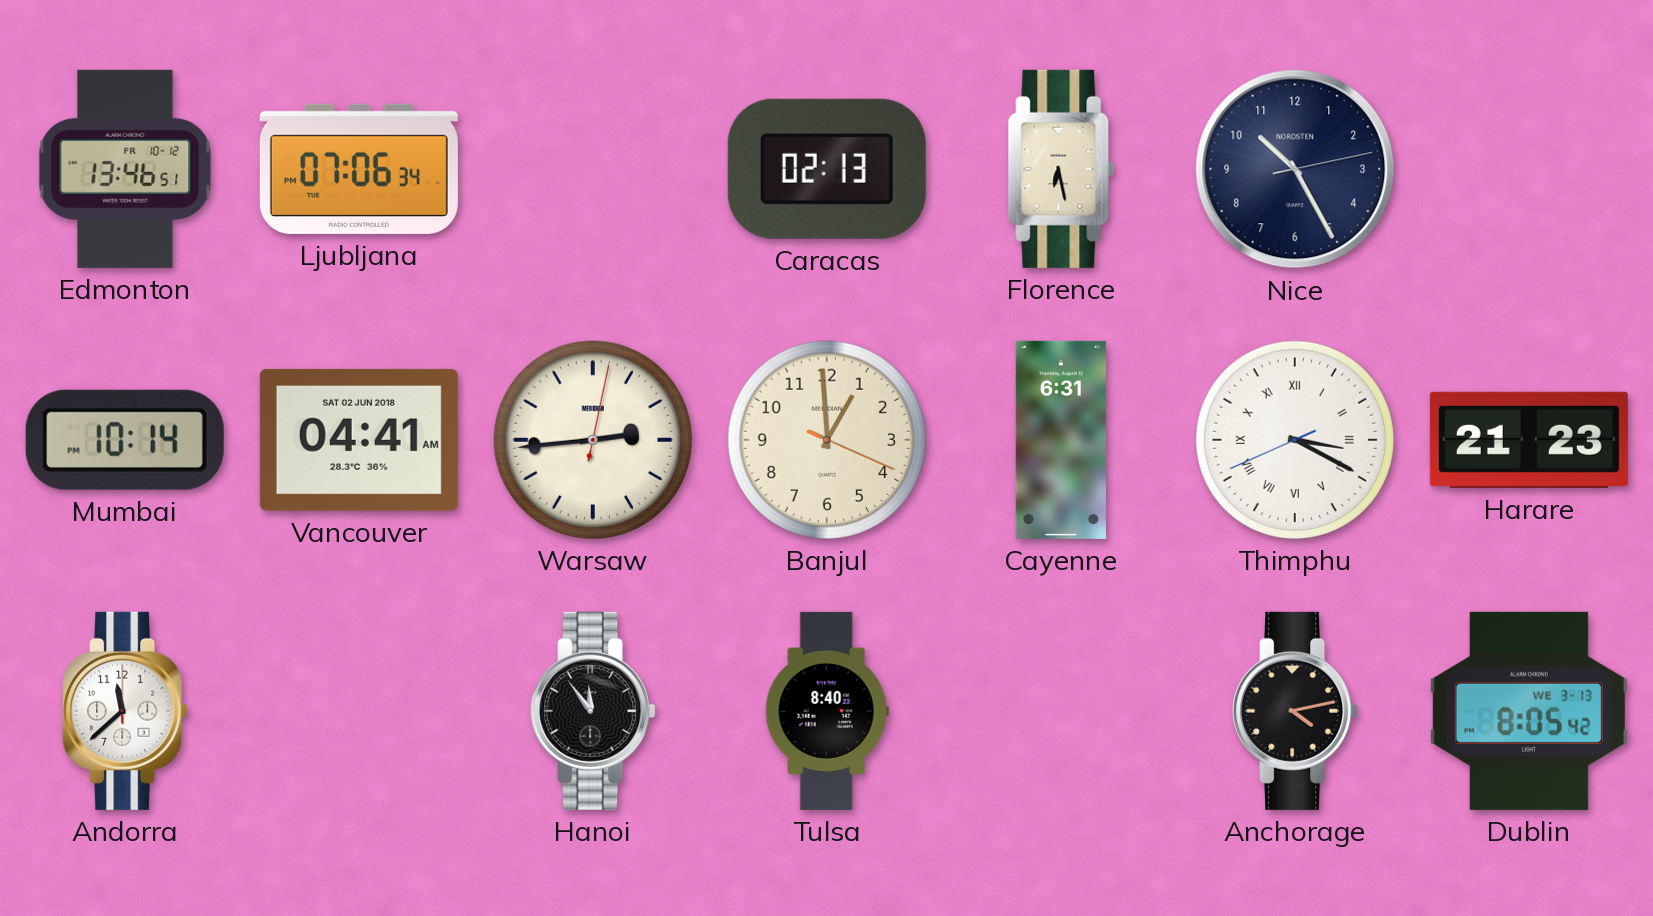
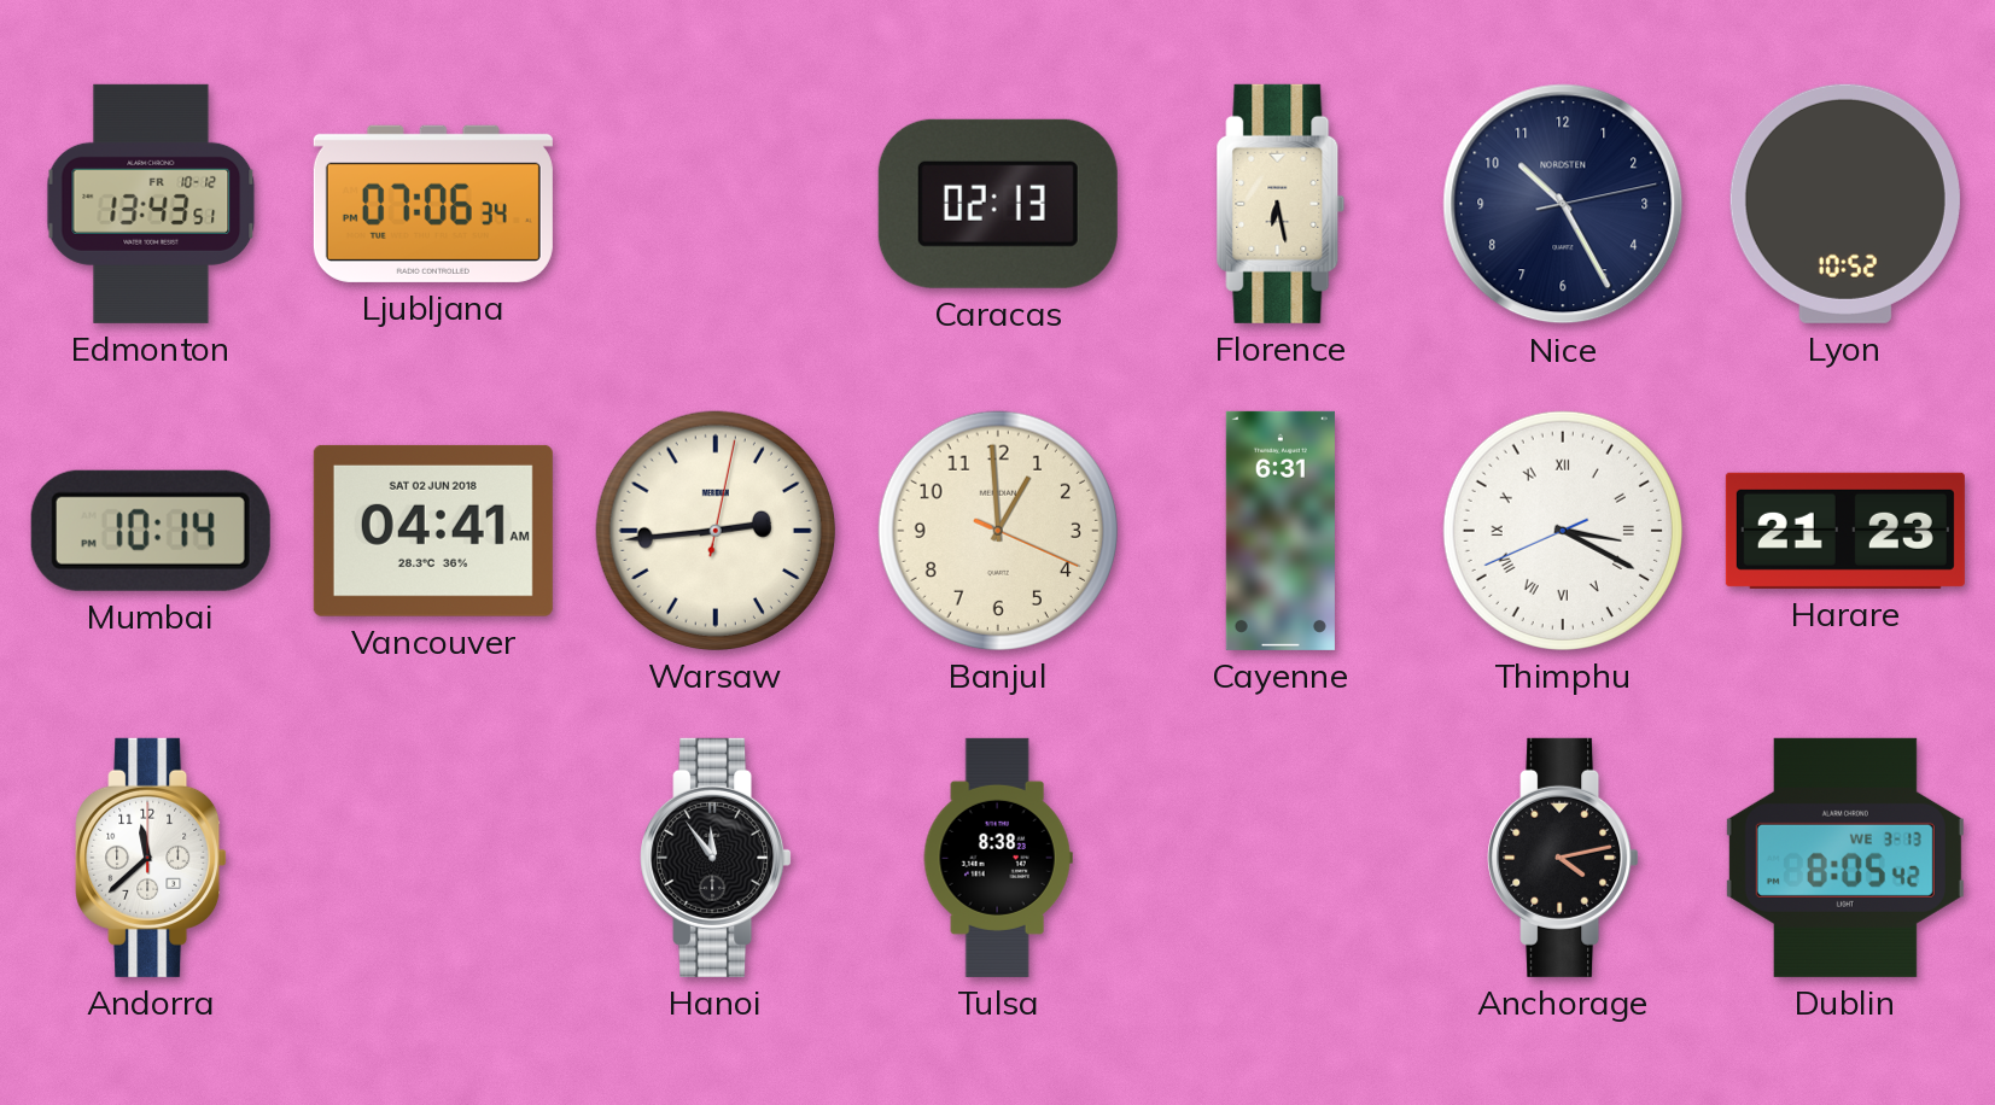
Edmonton: 13:46 -> 13:43
Lyon: none -> 10:52
Tulsa: 8:40 -> 8:38
